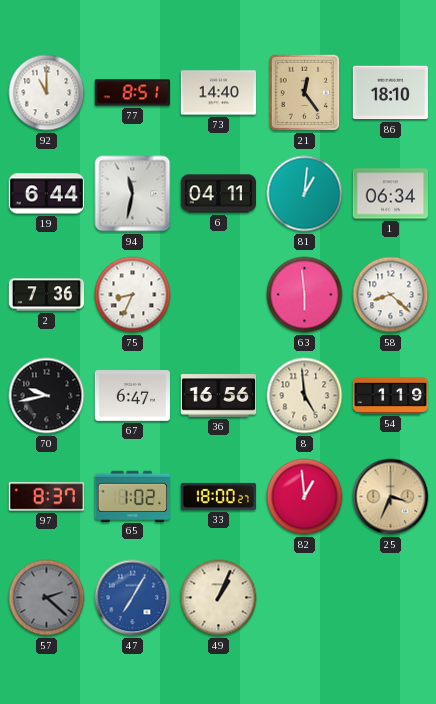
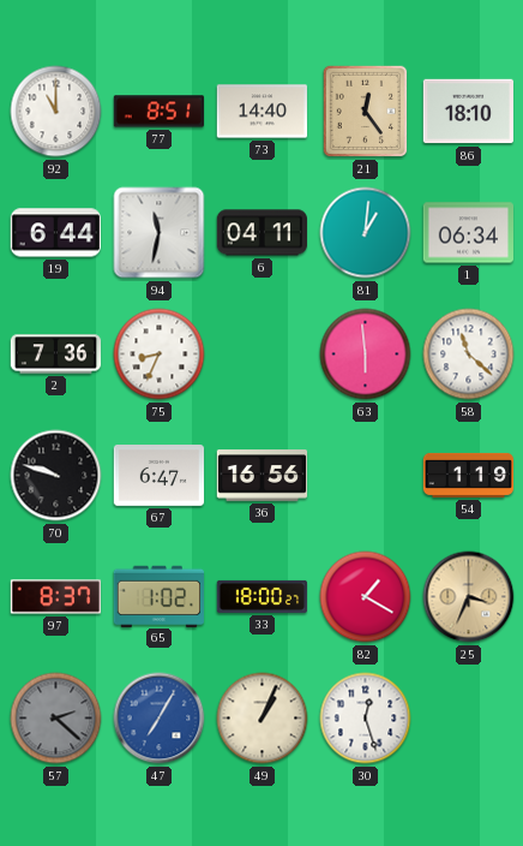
58: 8:22 -> 11:22
70: 9:43 -> 9:48
8: 4:59 -> none
82: 12:59 -> 1:20
30: none -> 12:27
